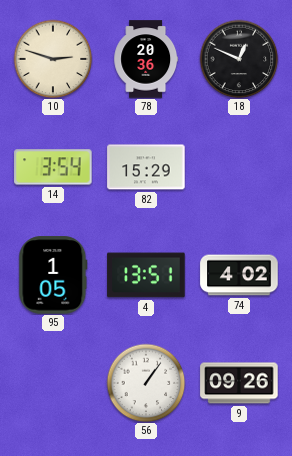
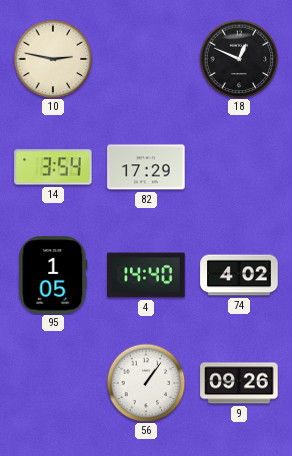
10: 2:48 -> 2:47
78: 20:36 -> none
82: 15:29 -> 17:29
4: 13:51 -> 14:40
